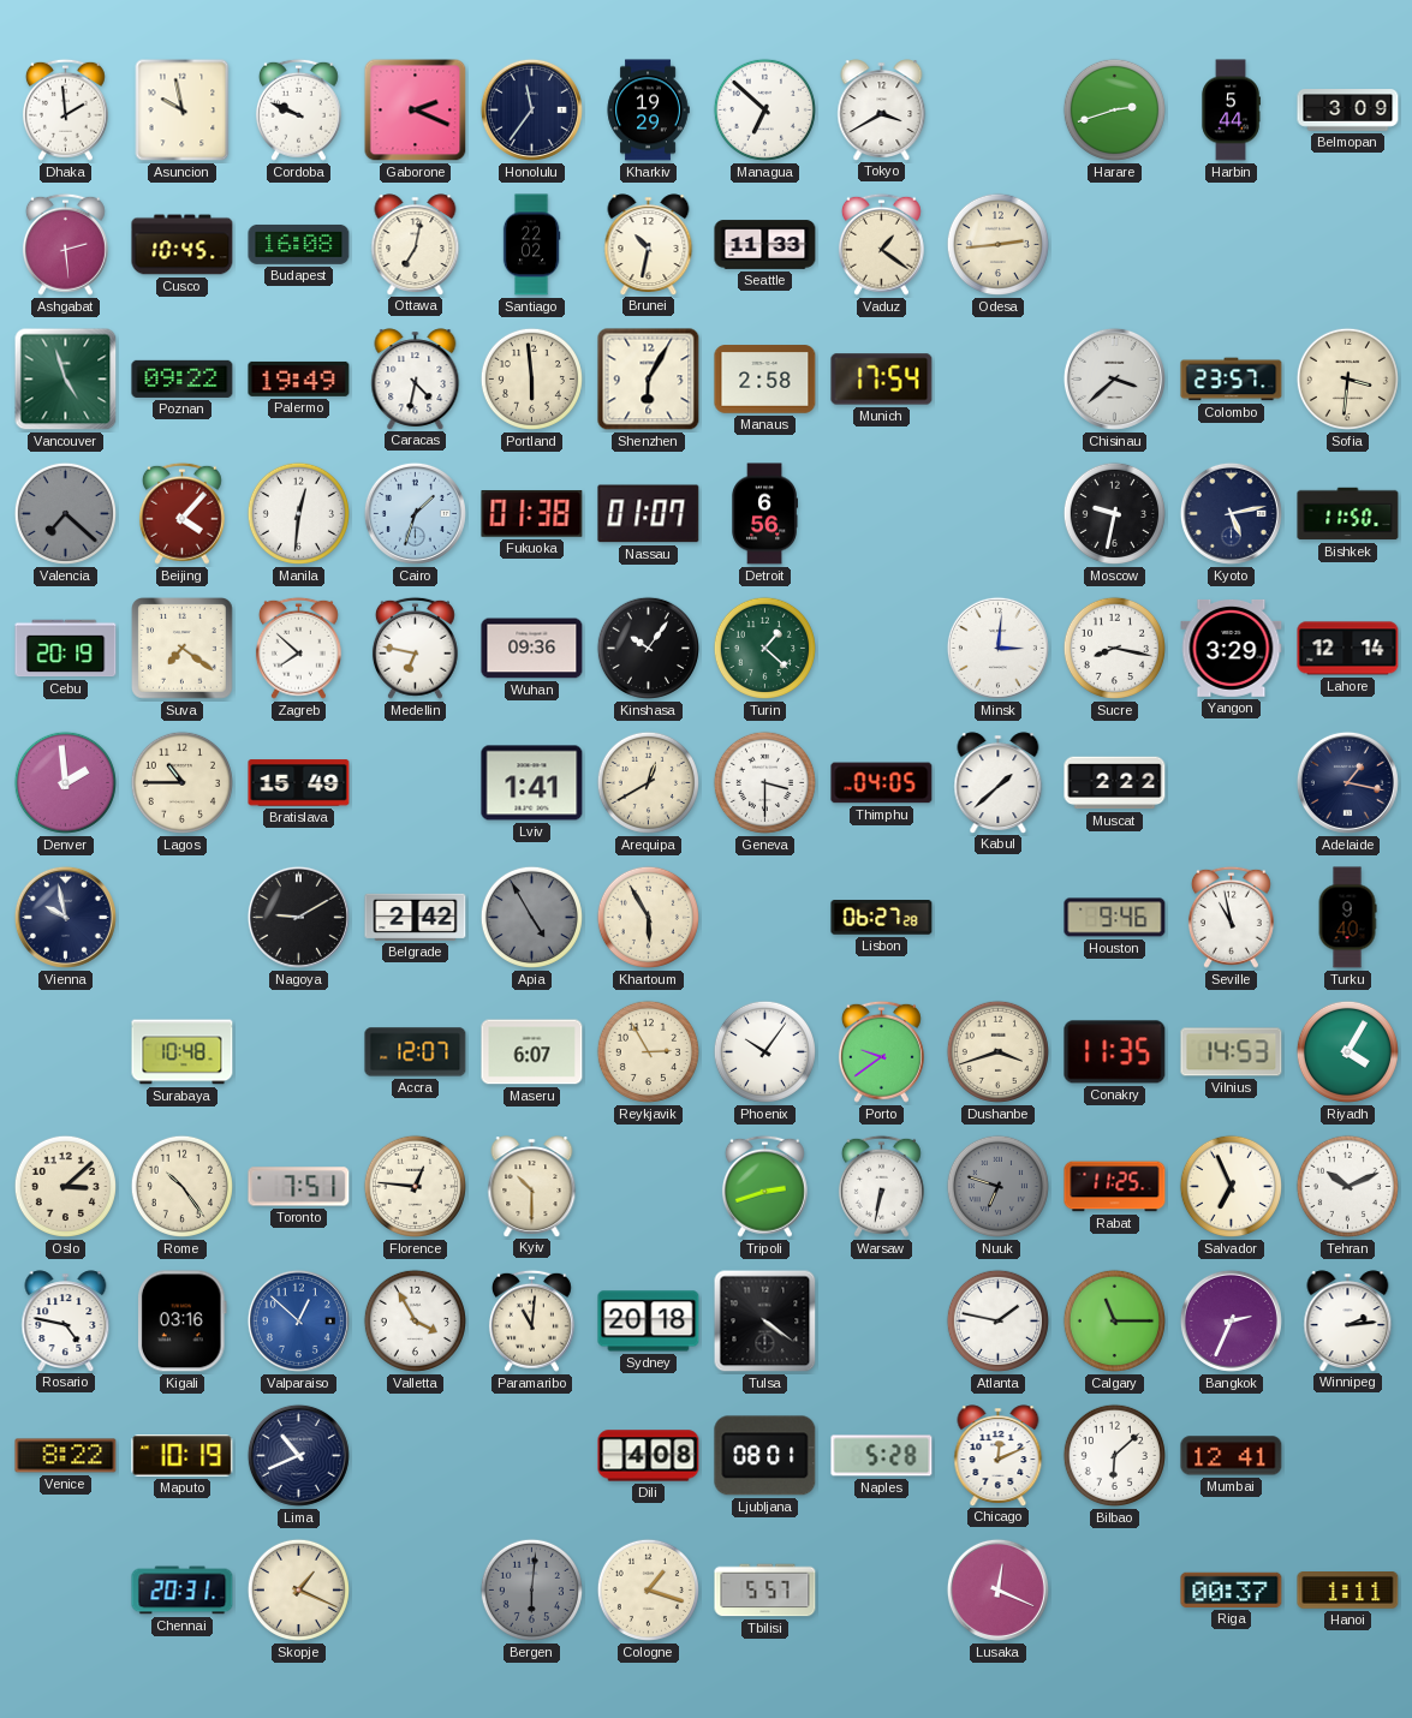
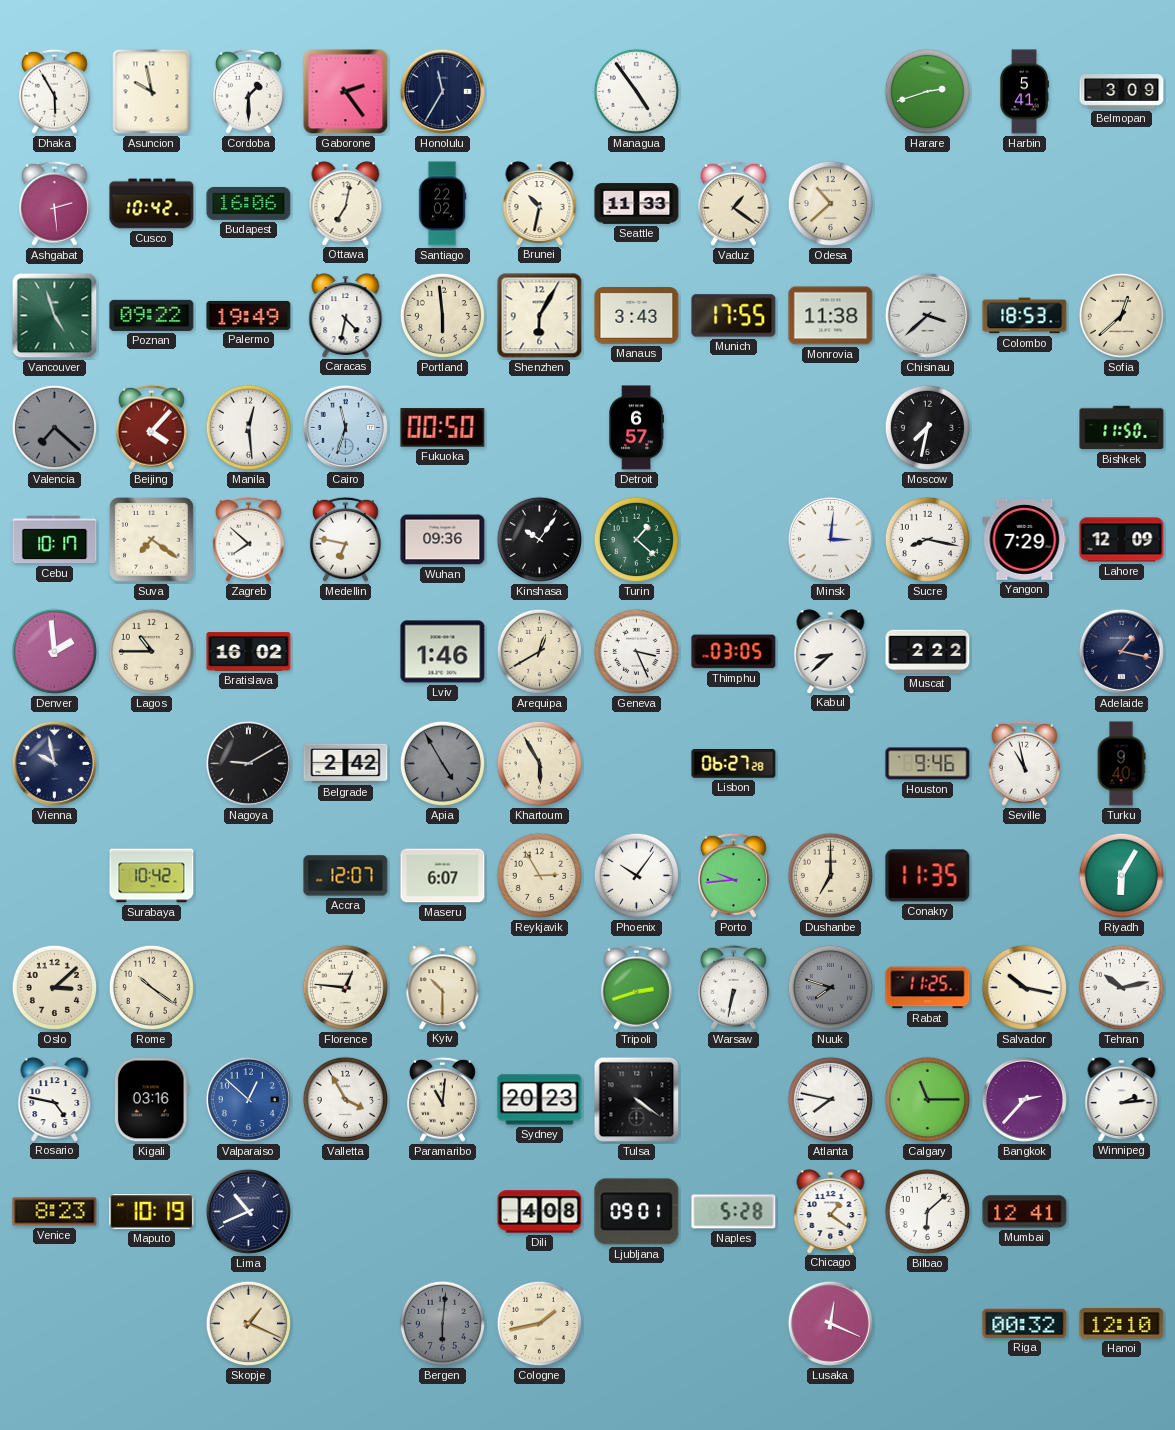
Dhaka: 1:59 -> 5:55
Cordoba: 9:49 -> 1:30
Gaborone: 2:19 -> 2:24
Honolulu: 11:36 -> 11:35
Kharkiv: 19:29 -> none
Managua: 6:52 -> 4:54
Tokyo: 3:40 -> none
Harbin: 5:44 -> 5:41
Cusco: 10:45 -> 10:42
Budapest: 16:08 -> 16:06
Odesa: 2:44 -> 10:38
Manaus: 2:58 -> 3:43
Munich: 17:54 -> 17:55
Monrovia: none -> 11:38
Colombo: 23:57 -> 18:53
Sofia: 3:31 -> 12:38
Manila: 12:31 -> 12:29
Cairo: 1:33 -> 11:33
Fukuoka: 01:38 -> 00:50
Nassau: 01:07 -> none
Detroit: 6:56 -> 6:57
Moscow: 9:32 -> 7:32
Kyoto: 5:13 -> none
Cebu: 20:19 -> 10:17
Yangon: 3:29 -> 7:29
Lahore: 12:14 -> 12:09
Bratislava: 15:49 -> 16:02
Lviv: 1:41 -> 1:46
Geneva: 3:30 -> 3:26
Thimphu: 04:05 -> 03:05
Kabul: 1:38 -> 8:38
Surabaya: 10:48 -> 10:42
Porto: 9:39 -> 9:44
Dushanbe: 3:42 -> 7:00
Vilnius: 14:53 -> none
Riyadh: 4:05 -> 6:05
Rome: 10:24 -> 10:21
Toronto: 7:51 -> none
Nuuk: 6:48 -> 7:48
Salvador: 6:56 -> 10:17
Tehran: 10:11 -> 10:13
Sydney: 20:18 -> 20:23
Atlanta: 1:47 -> 7:47
Bangkok: 2:34 -> 2:37
Venice: 8:22 -> 8:23
Ljubljana: 08:01 -> 09:01
Chicago: 12:11 -> 1:21
Chennai: 20:31 -> none
Cologne: 1:18 -> 1:43
Tbilisi: 5:57 -> none
Riga: 00:37 -> 00:32
Hanoi: 1:11 -> 12:10
